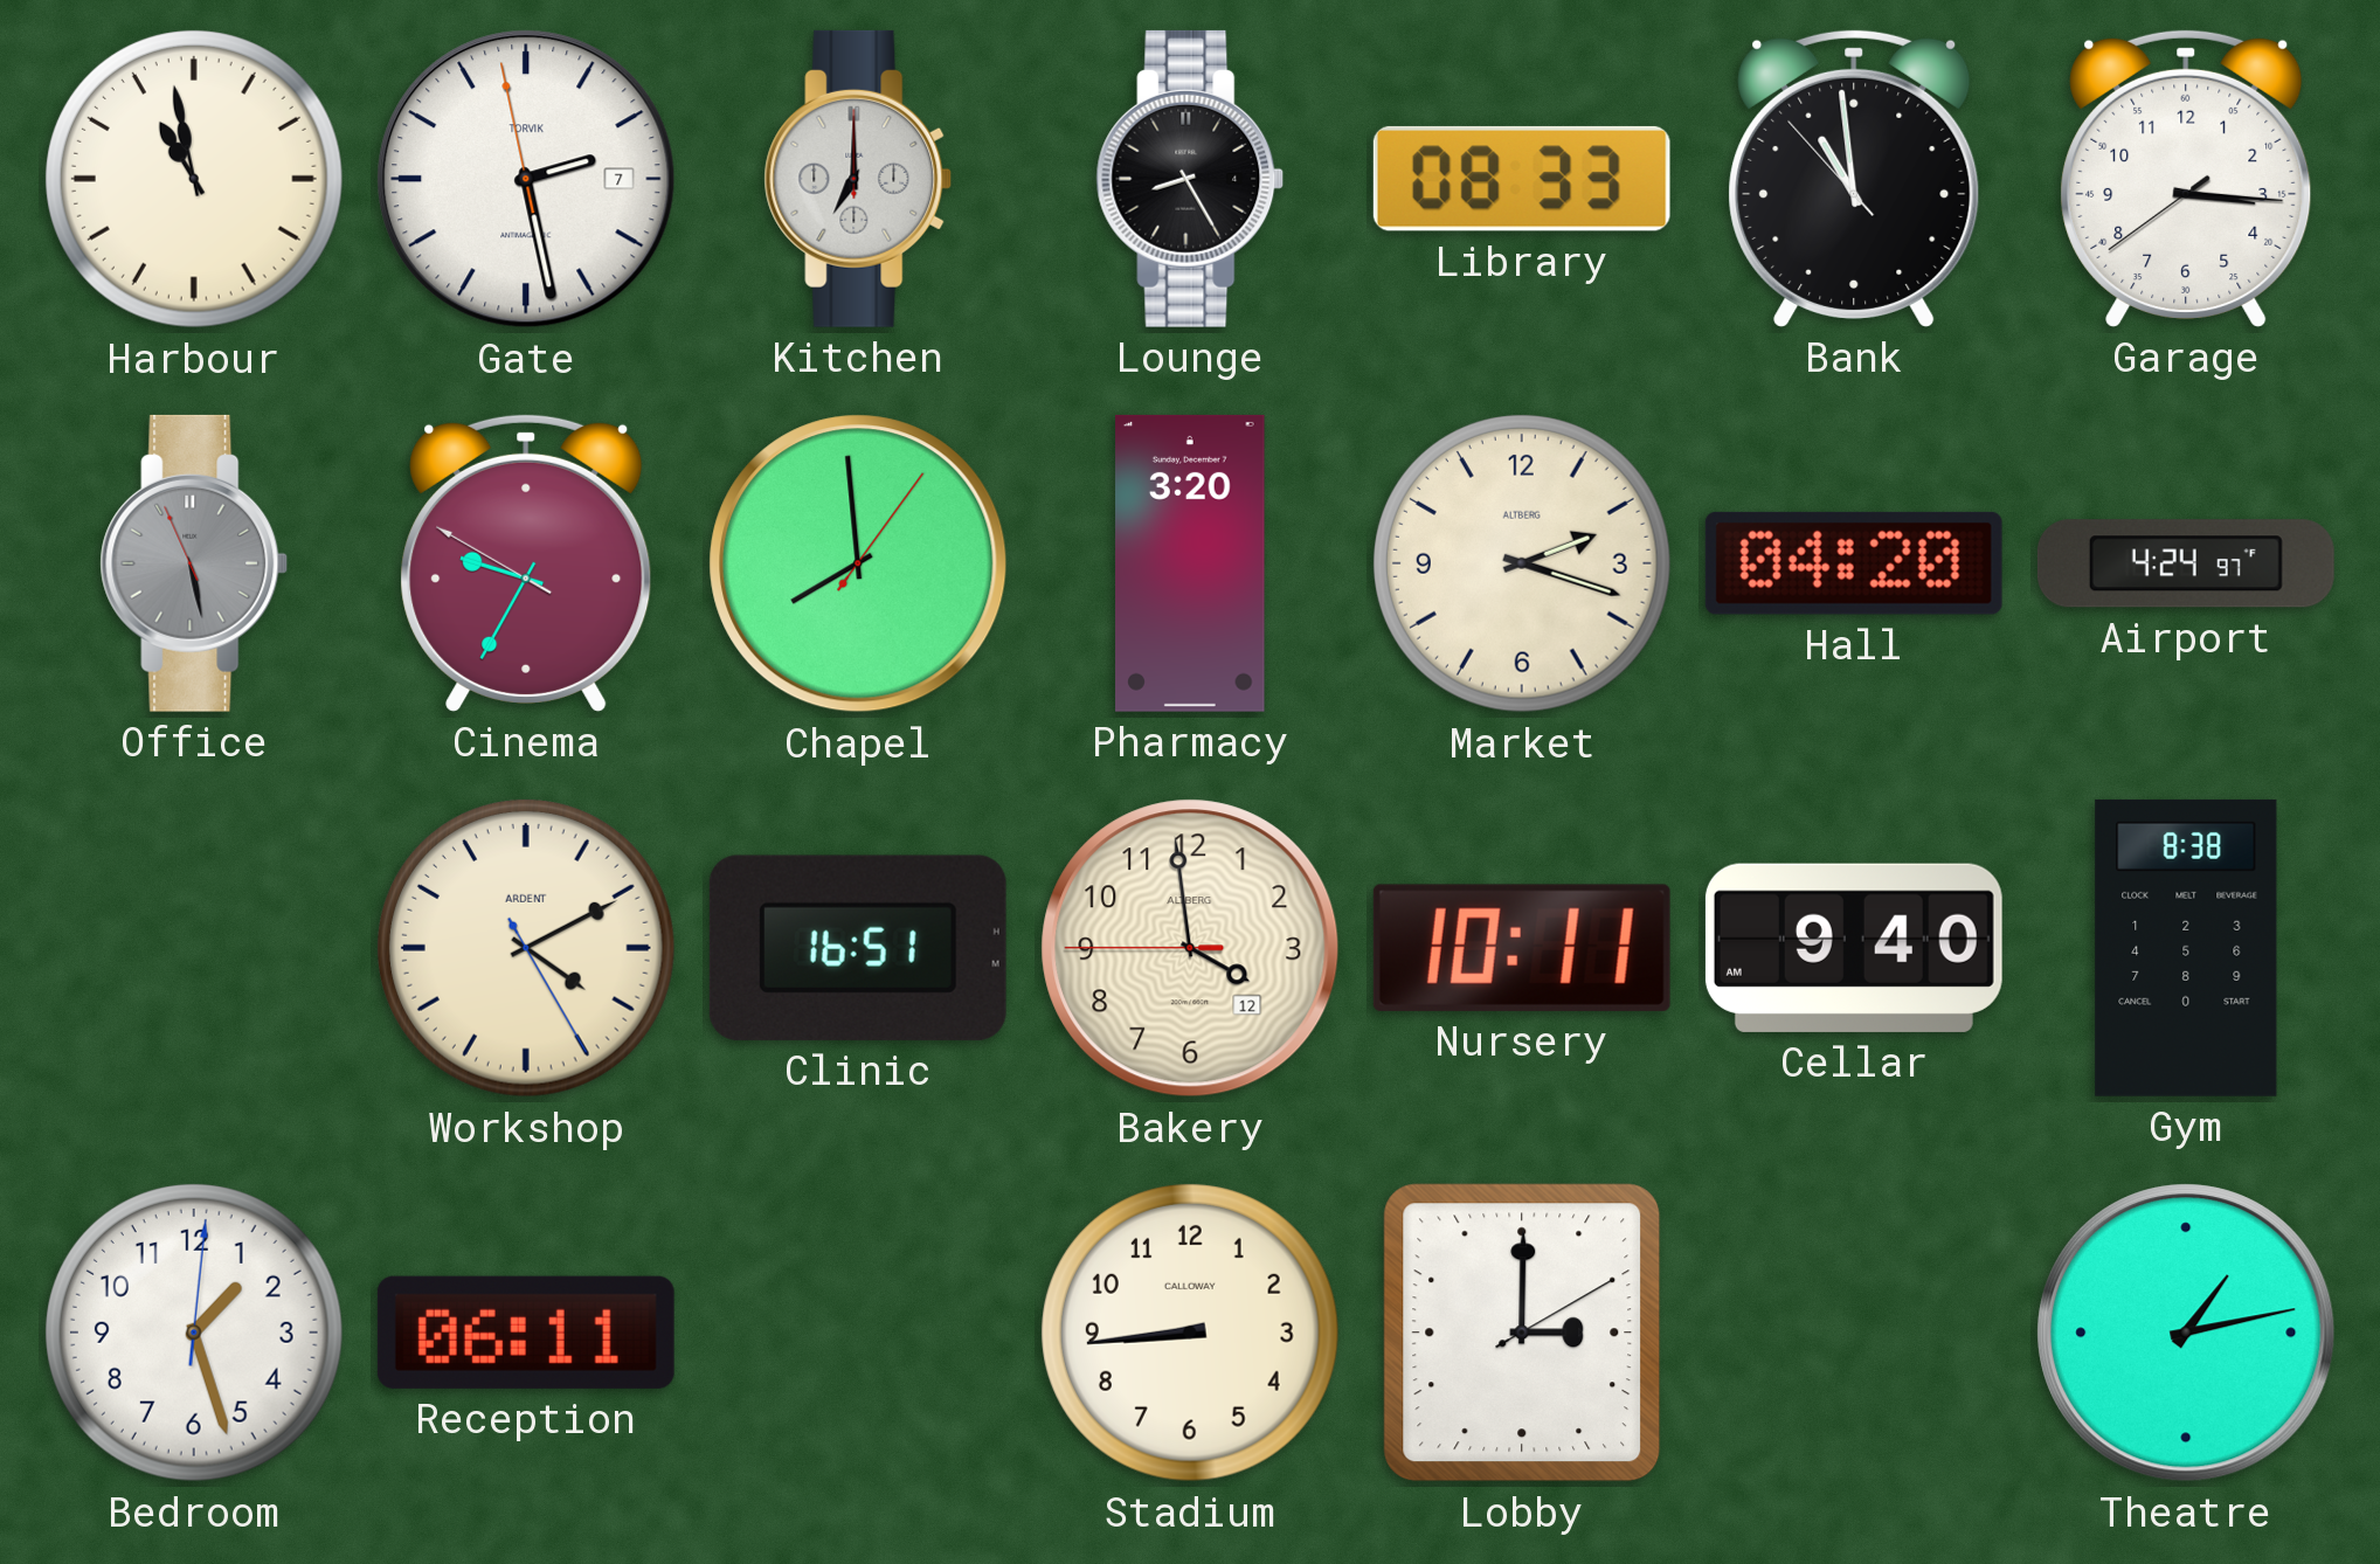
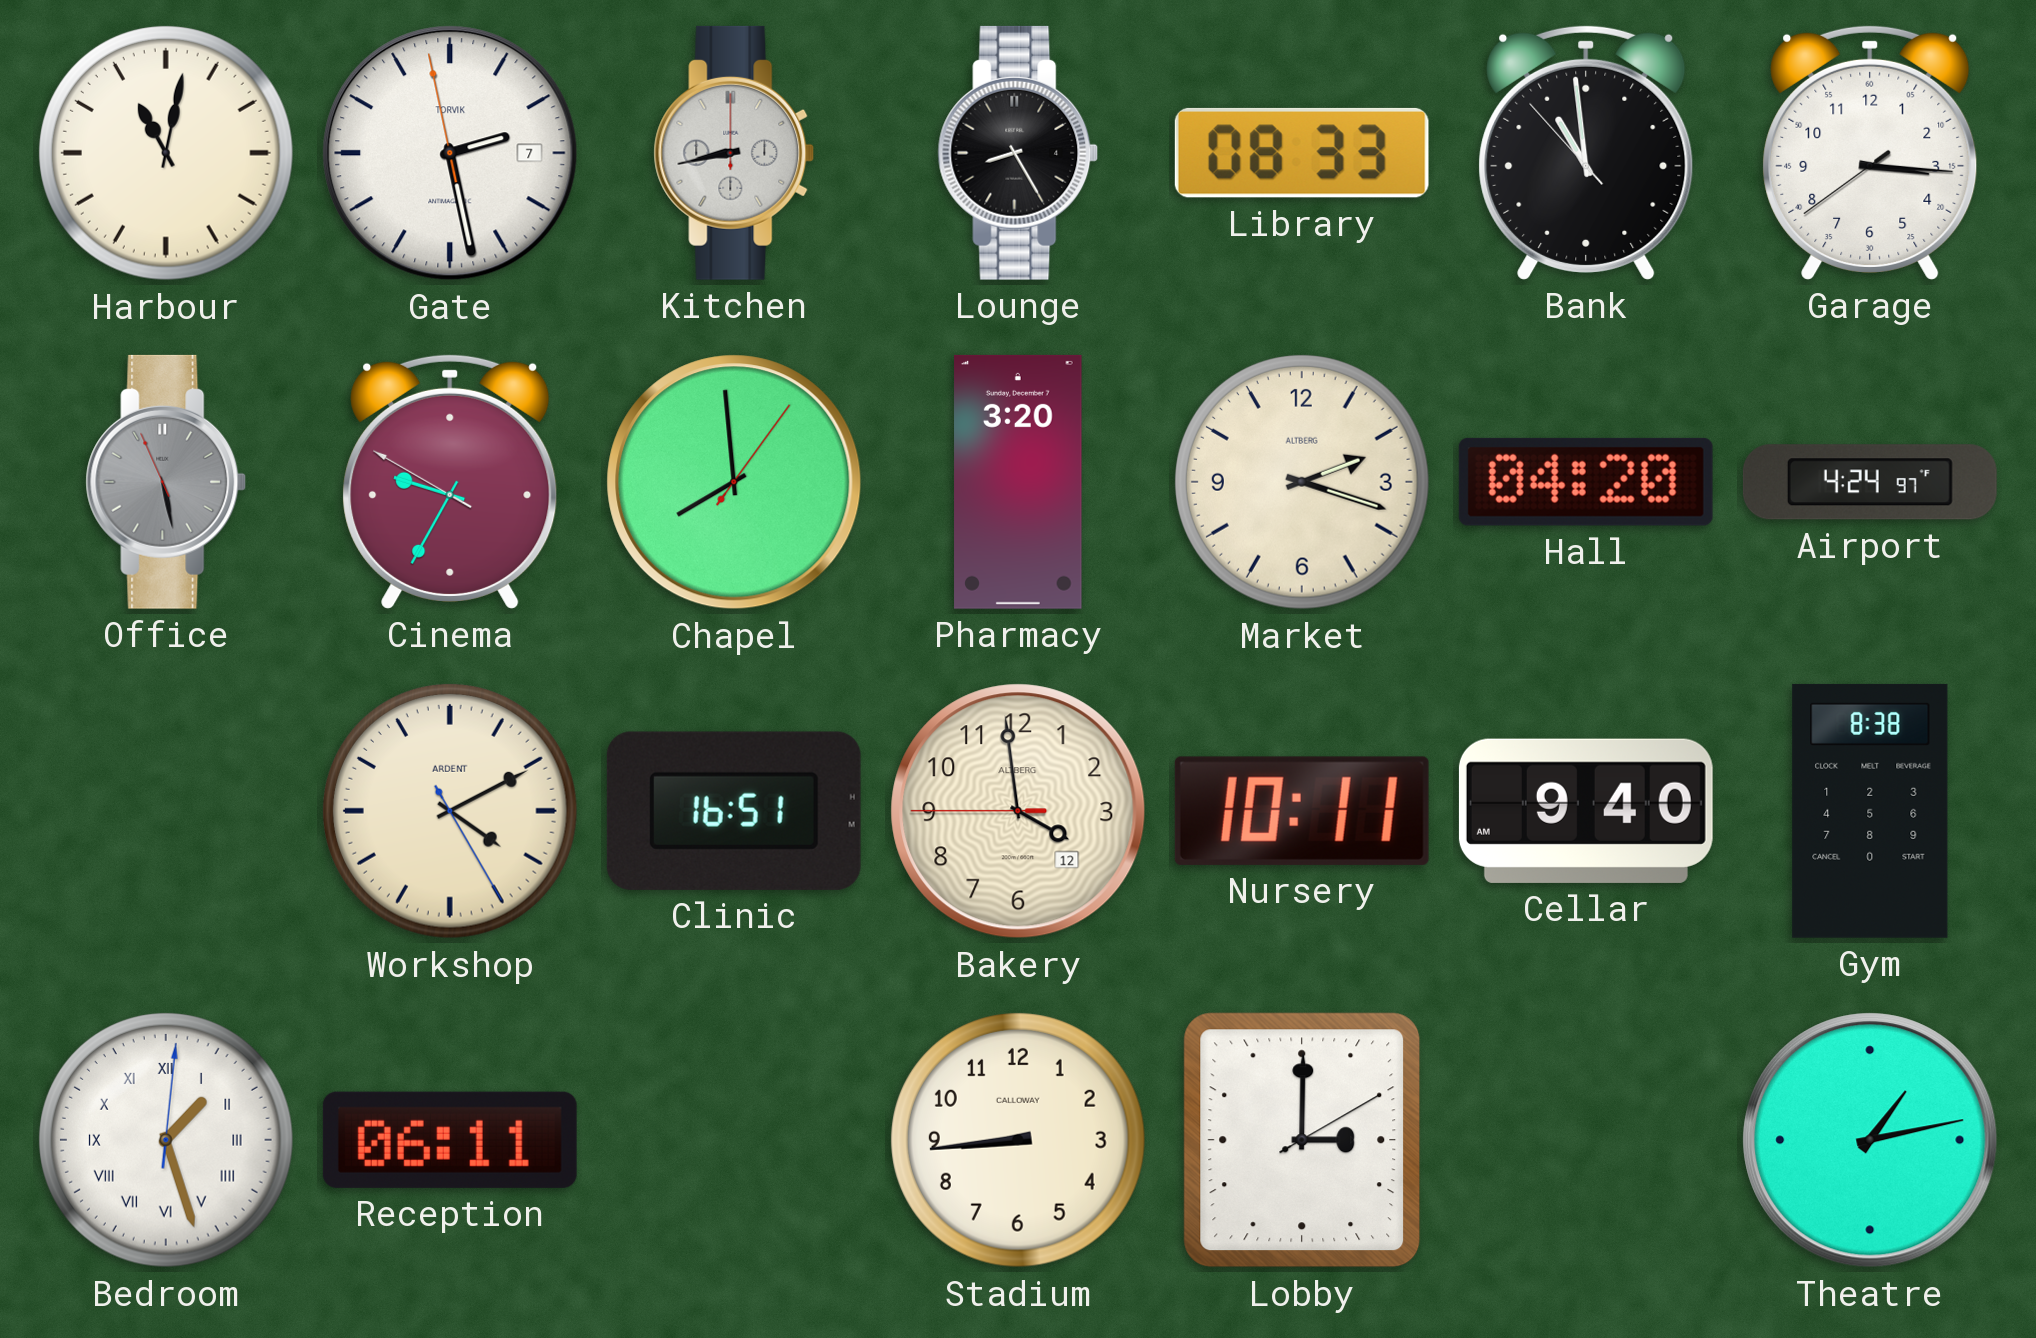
Harbour: 10:58 -> 11:02
Kitchen: 7:00 -> 8:43
Bedroom numerals: Arabic -> Roman
